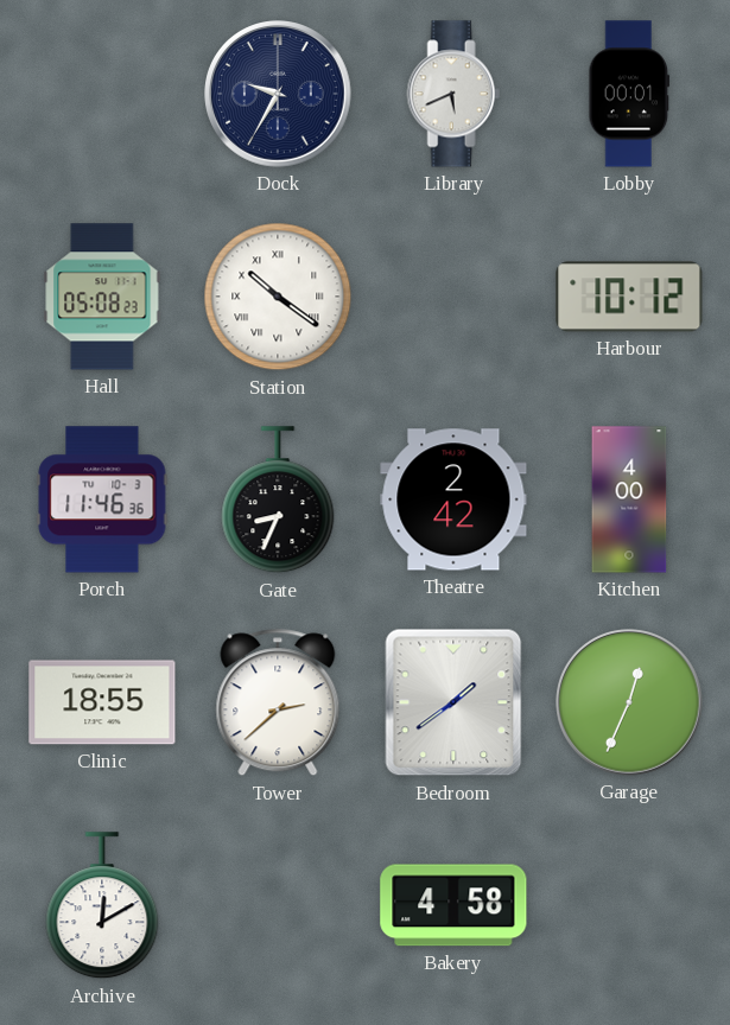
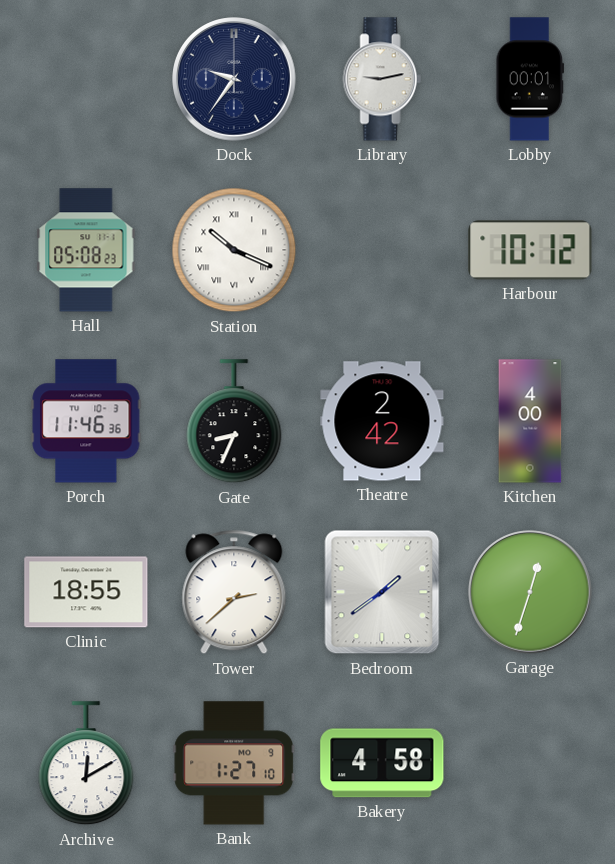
Dock: 9:35 -> 9:36
Library: 5:41 -> 9:13
Station: 10:21 -> 10:19
Garage: 12:34 -> 12:33
Bank: none -> 1:27
